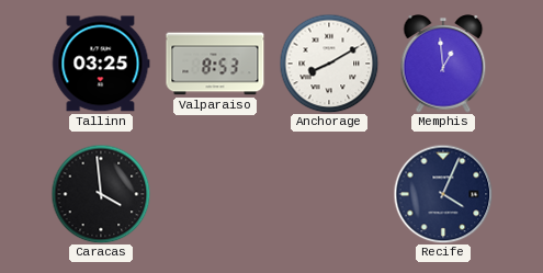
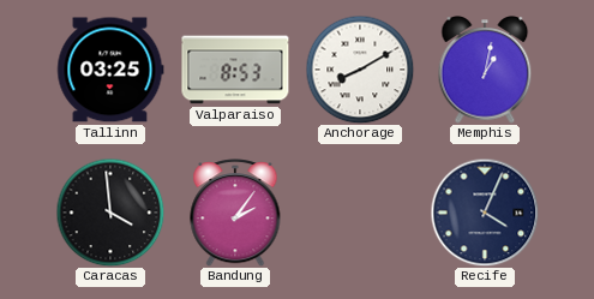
Memphis: 12:59 -> 1:02
Bandung: none -> 2:06
